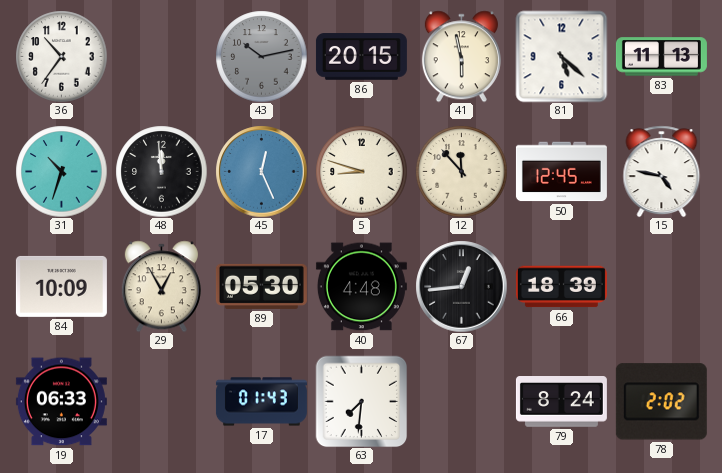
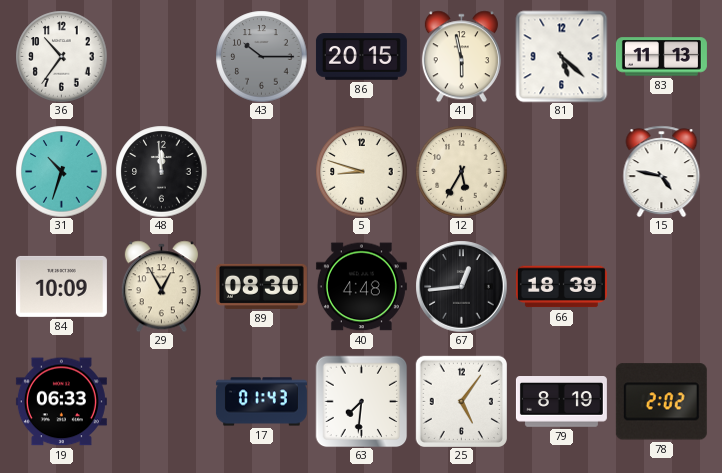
43: 10:13 -> 10:15
45: 12:26 -> none
12: 11:53 -> 5:35
50: 12:45 -> none
89: 05:30 -> 08:30
25: none -> 5:06
79: 8:24 -> 8:19
